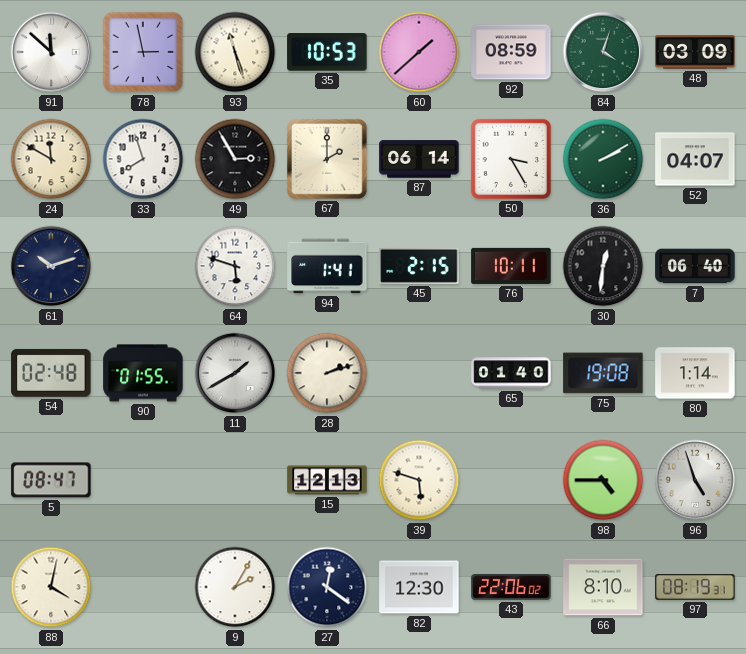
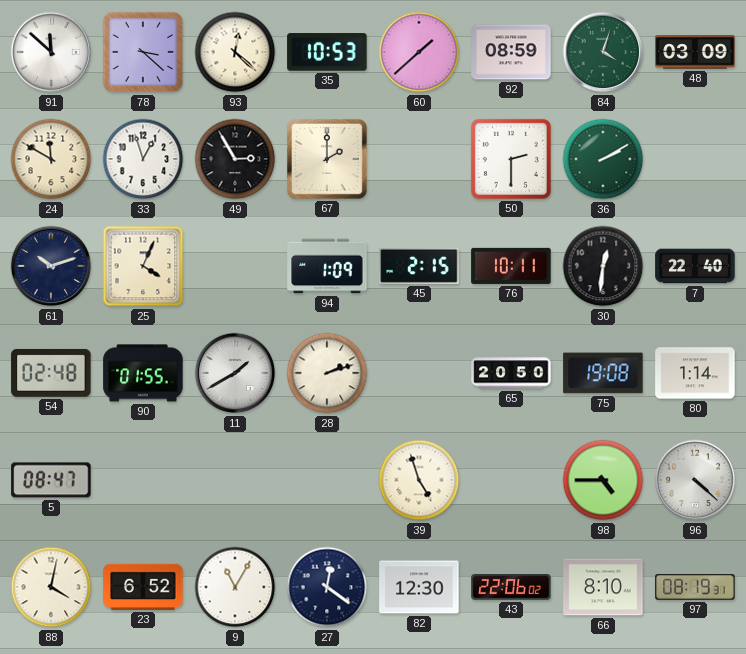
78: 2:58 -> 3:22
93: 11:27 -> 12:22
33: 7:57 -> 12:57
87: 06:14 -> none
50: 3:25 -> 2:30
52: 04:07 -> none
25: none -> 4:04
64: 5:48 -> none
94: 1:41 -> 1:09
7: 06:40 -> 22:40
65: 01:40 -> 20:50
15: 12:13 -> none
39: 5:48 -> 4:57
96: 4:57 -> 4:22
23: none -> 6:52
9: 2:05 -> 11:05
